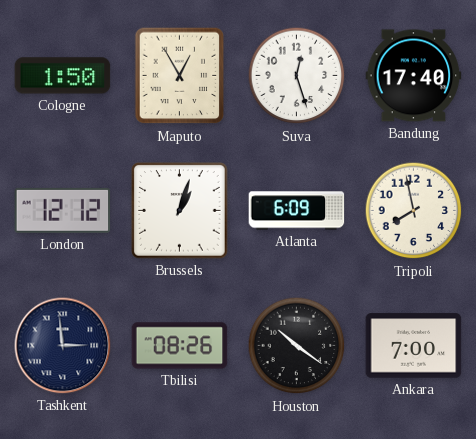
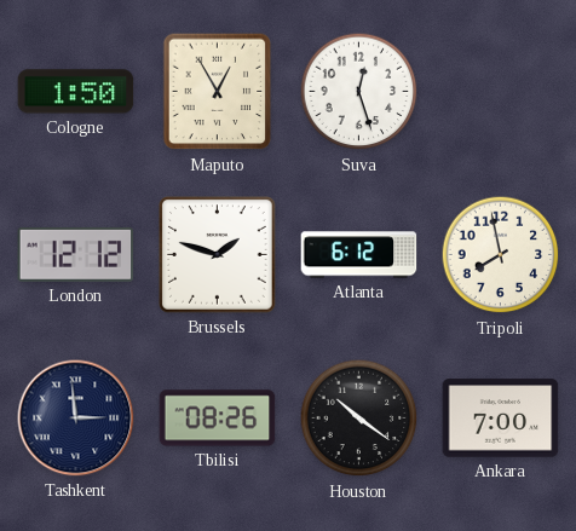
Bandung: 17:40 -> none
Brussels: 1:03 -> 1:48
Atlanta: 6:09 -> 6:12
